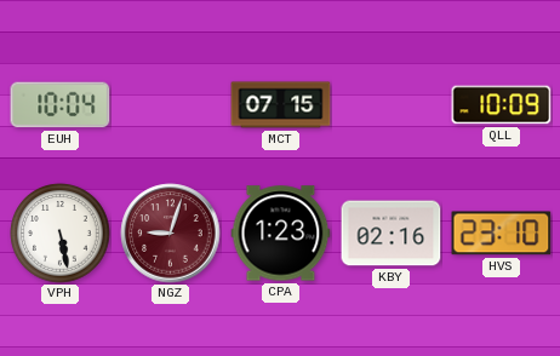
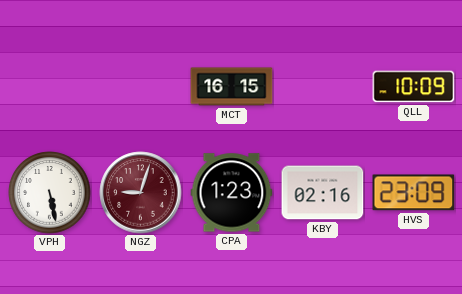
EUH: 10:04 -> none
MCT: 07:15 -> 16:15
HVS: 23:10 -> 23:09
